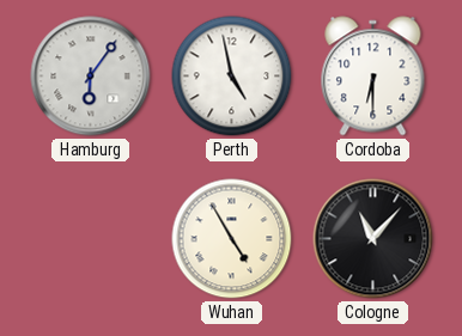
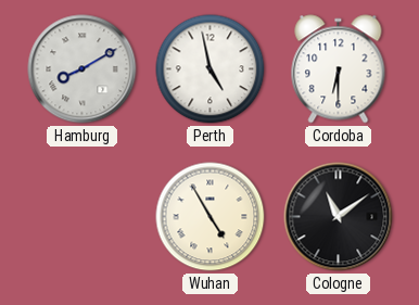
Hamburg: 6:06 -> 8:10
Cologne: 11:07 -> 11:09
